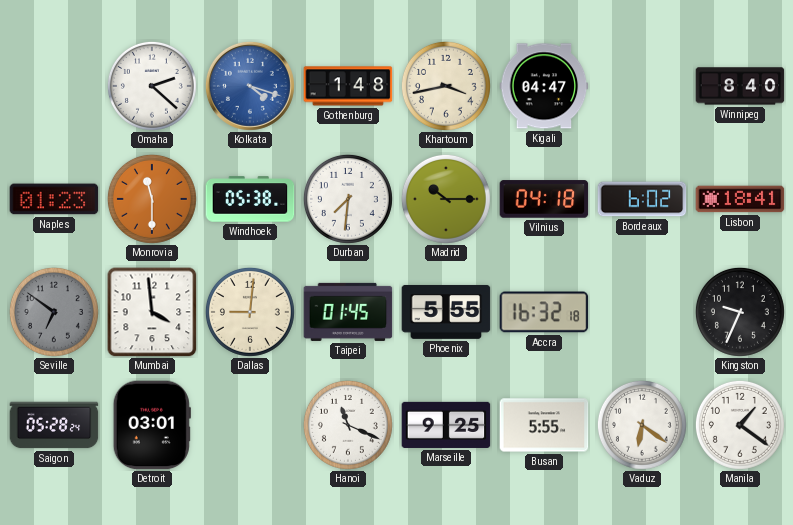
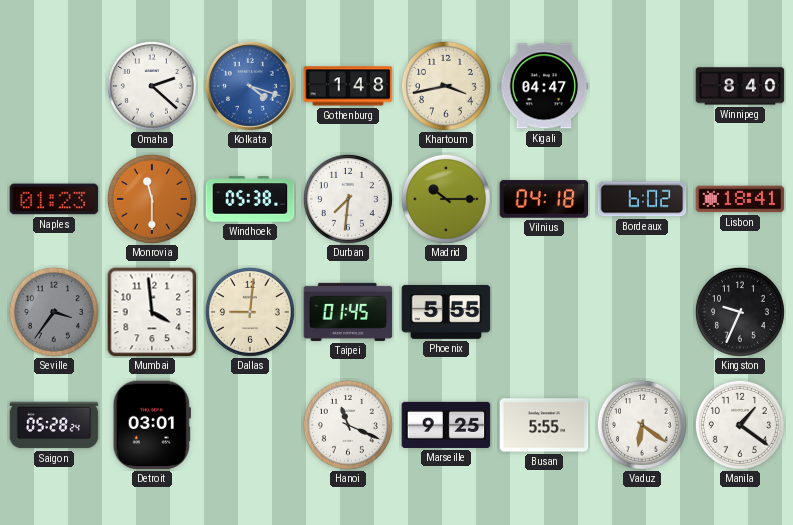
Seville: 6:51 -> 3:36
Accra: 16:32 -> none
